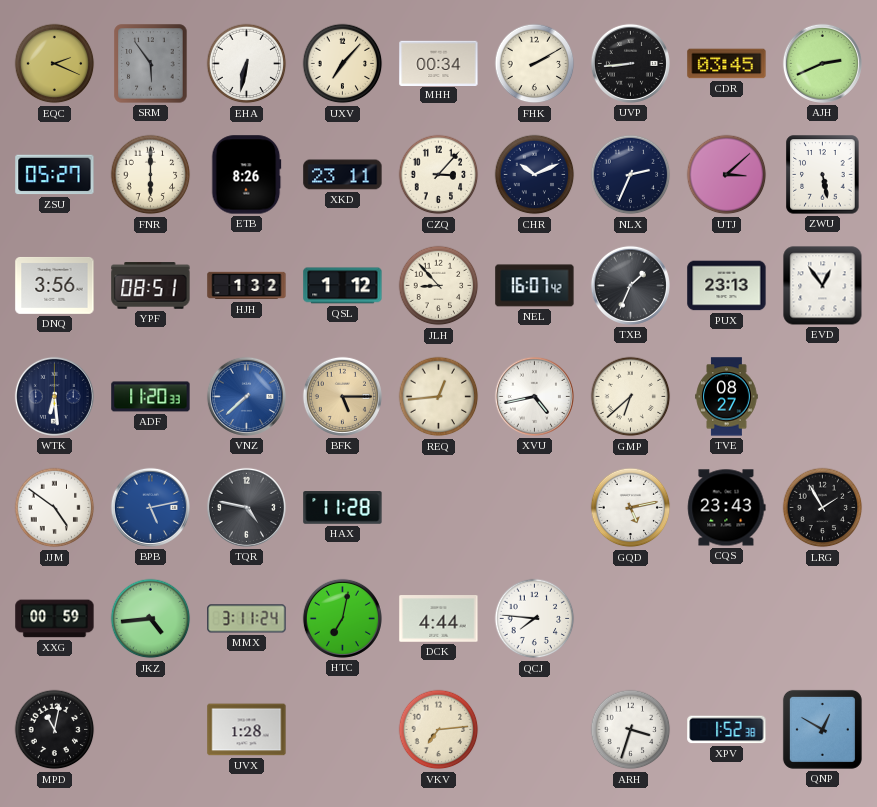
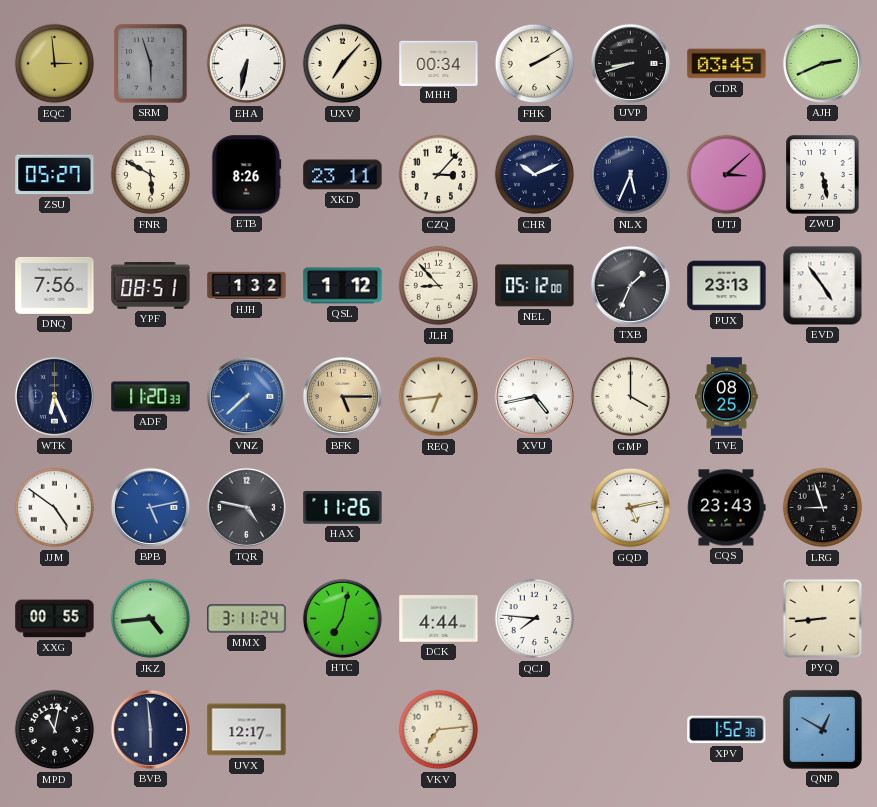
EQC: 2:19 -> 2:59
SRM: 5:54 -> 5:57
UVP: 8:44 -> 8:42
FNR: 6:00 -> 5:50
NLX: 2:34 -> 5:34
DNQ: 3:56 -> 7:56
NEL: 16:07 -> 05:12
EVD: 12:54 -> 4:54
WTK: 6:29 -> 6:26
REQ: 12:44 -> 6:44
GMP: 6:38 -> 4:00
TVE: 08:27 -> 08:25
HAX: 11:28 -> 11:26
LRG: 1:55 -> 8:57
XXG: 00:59 -> 00:55
PYQ: none -> 8:44
BVB: none -> 5:59
UVX: 1:28 -> 12:17
ARH: 3:33 -> none
